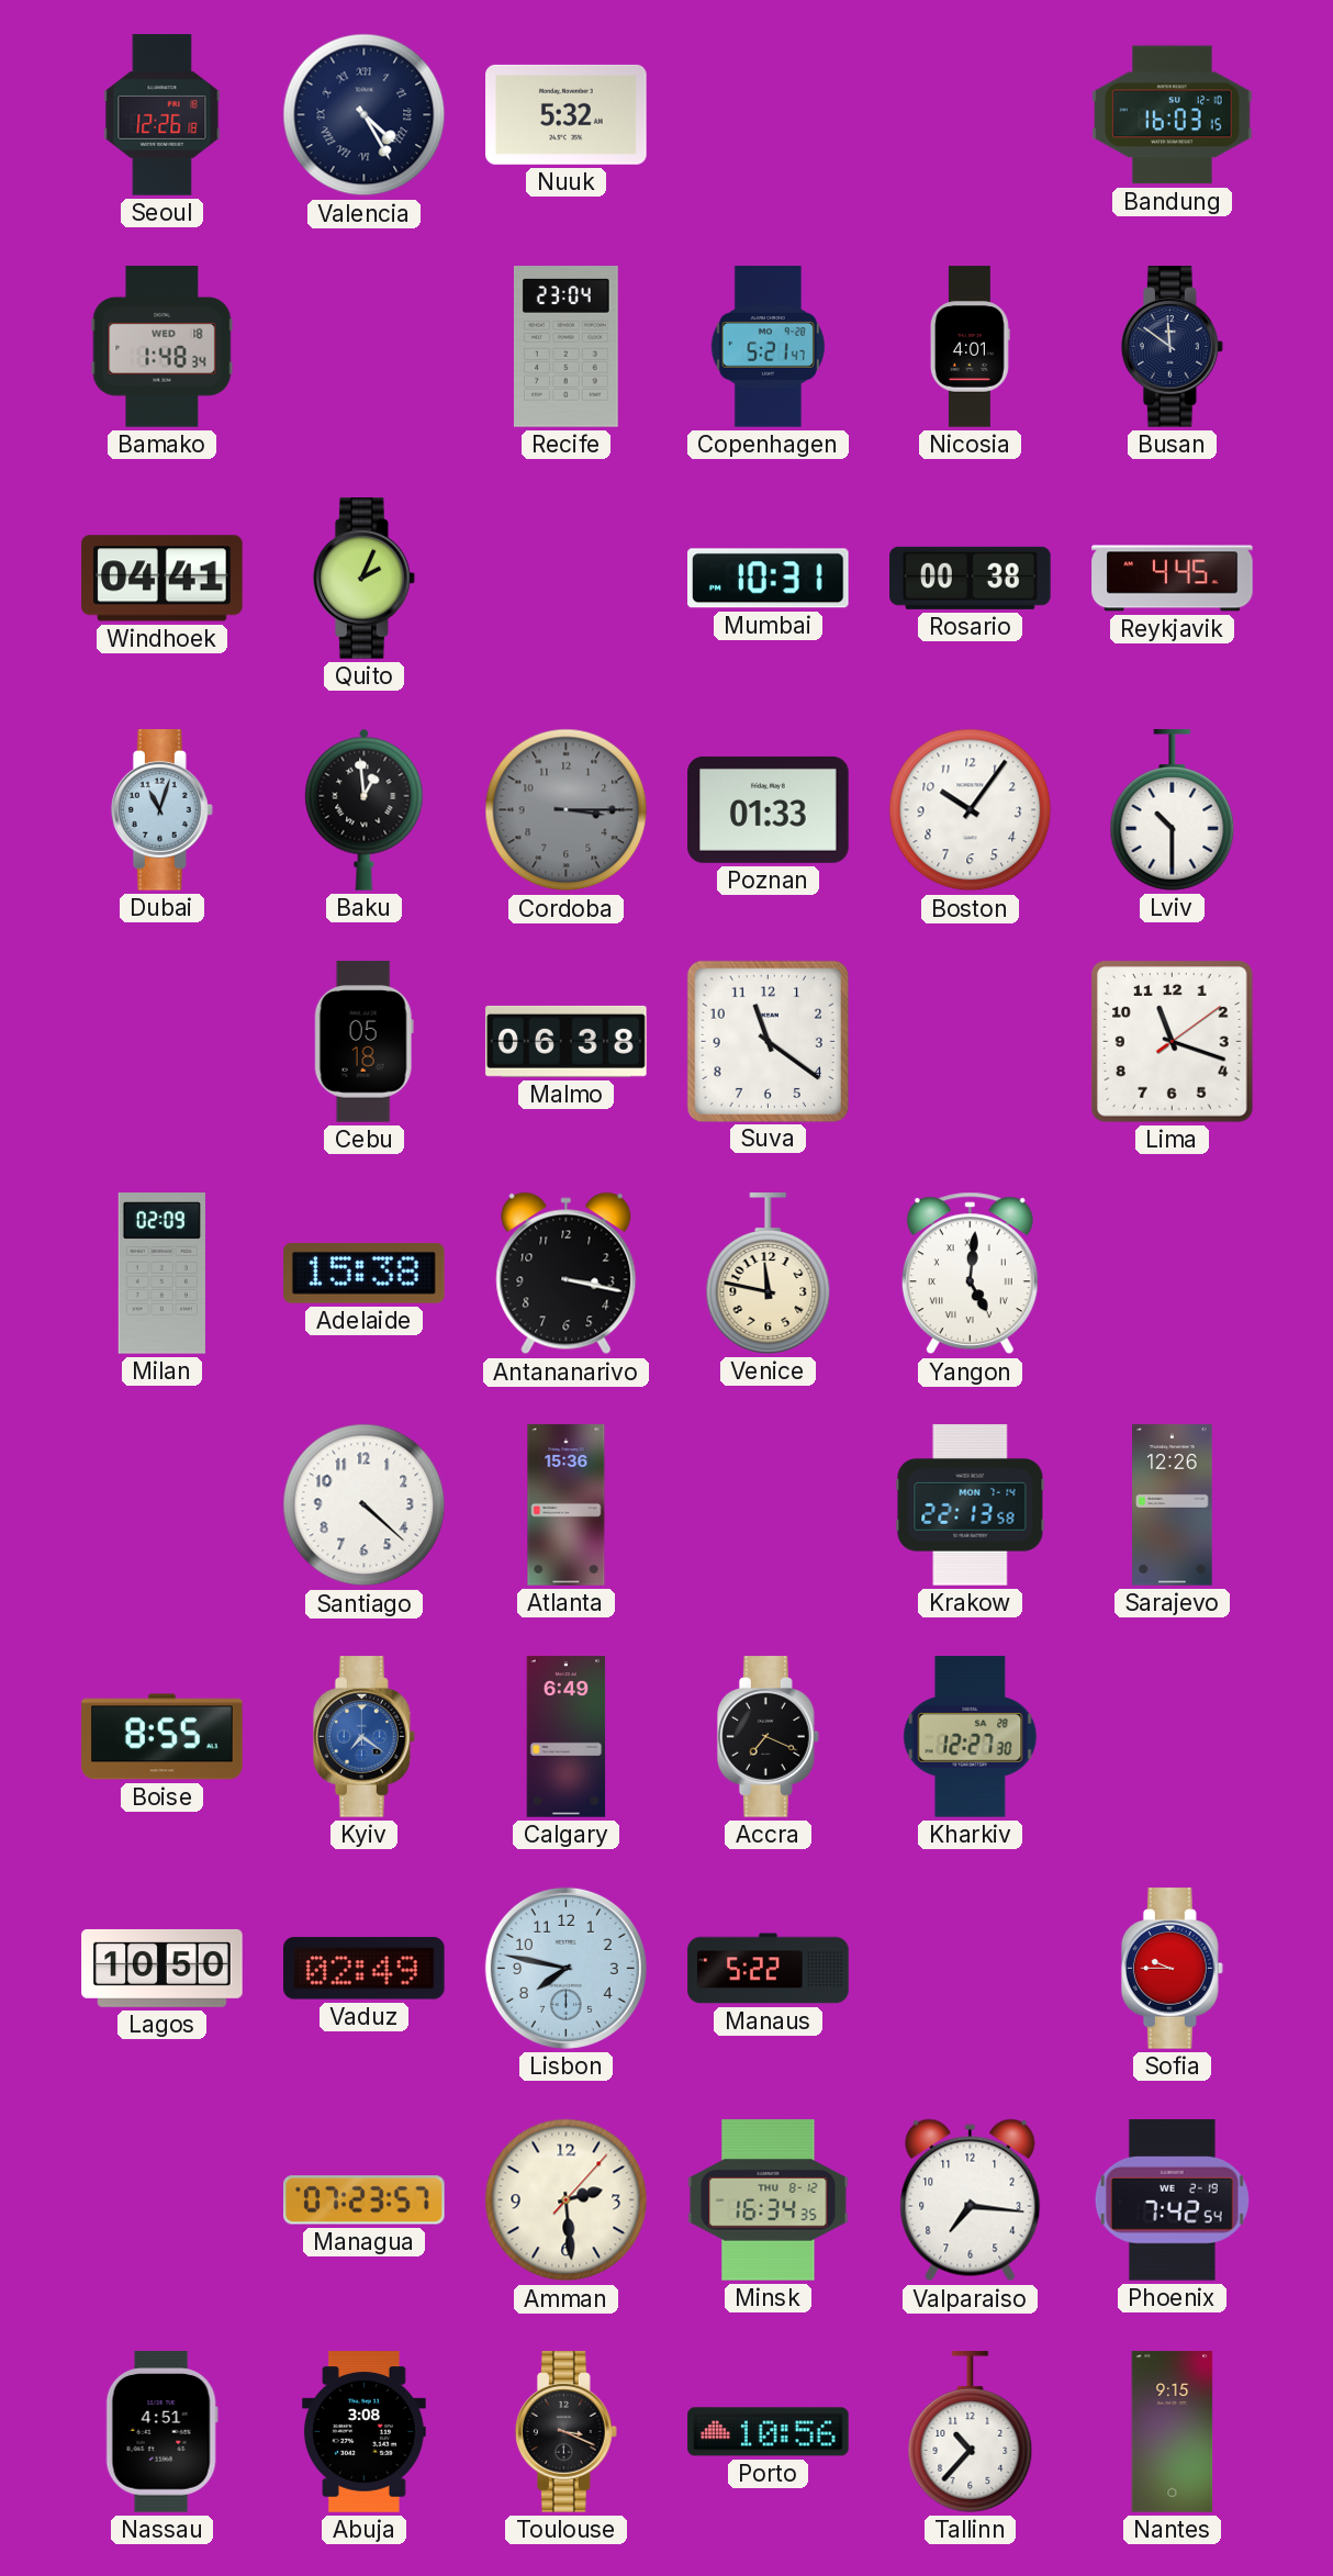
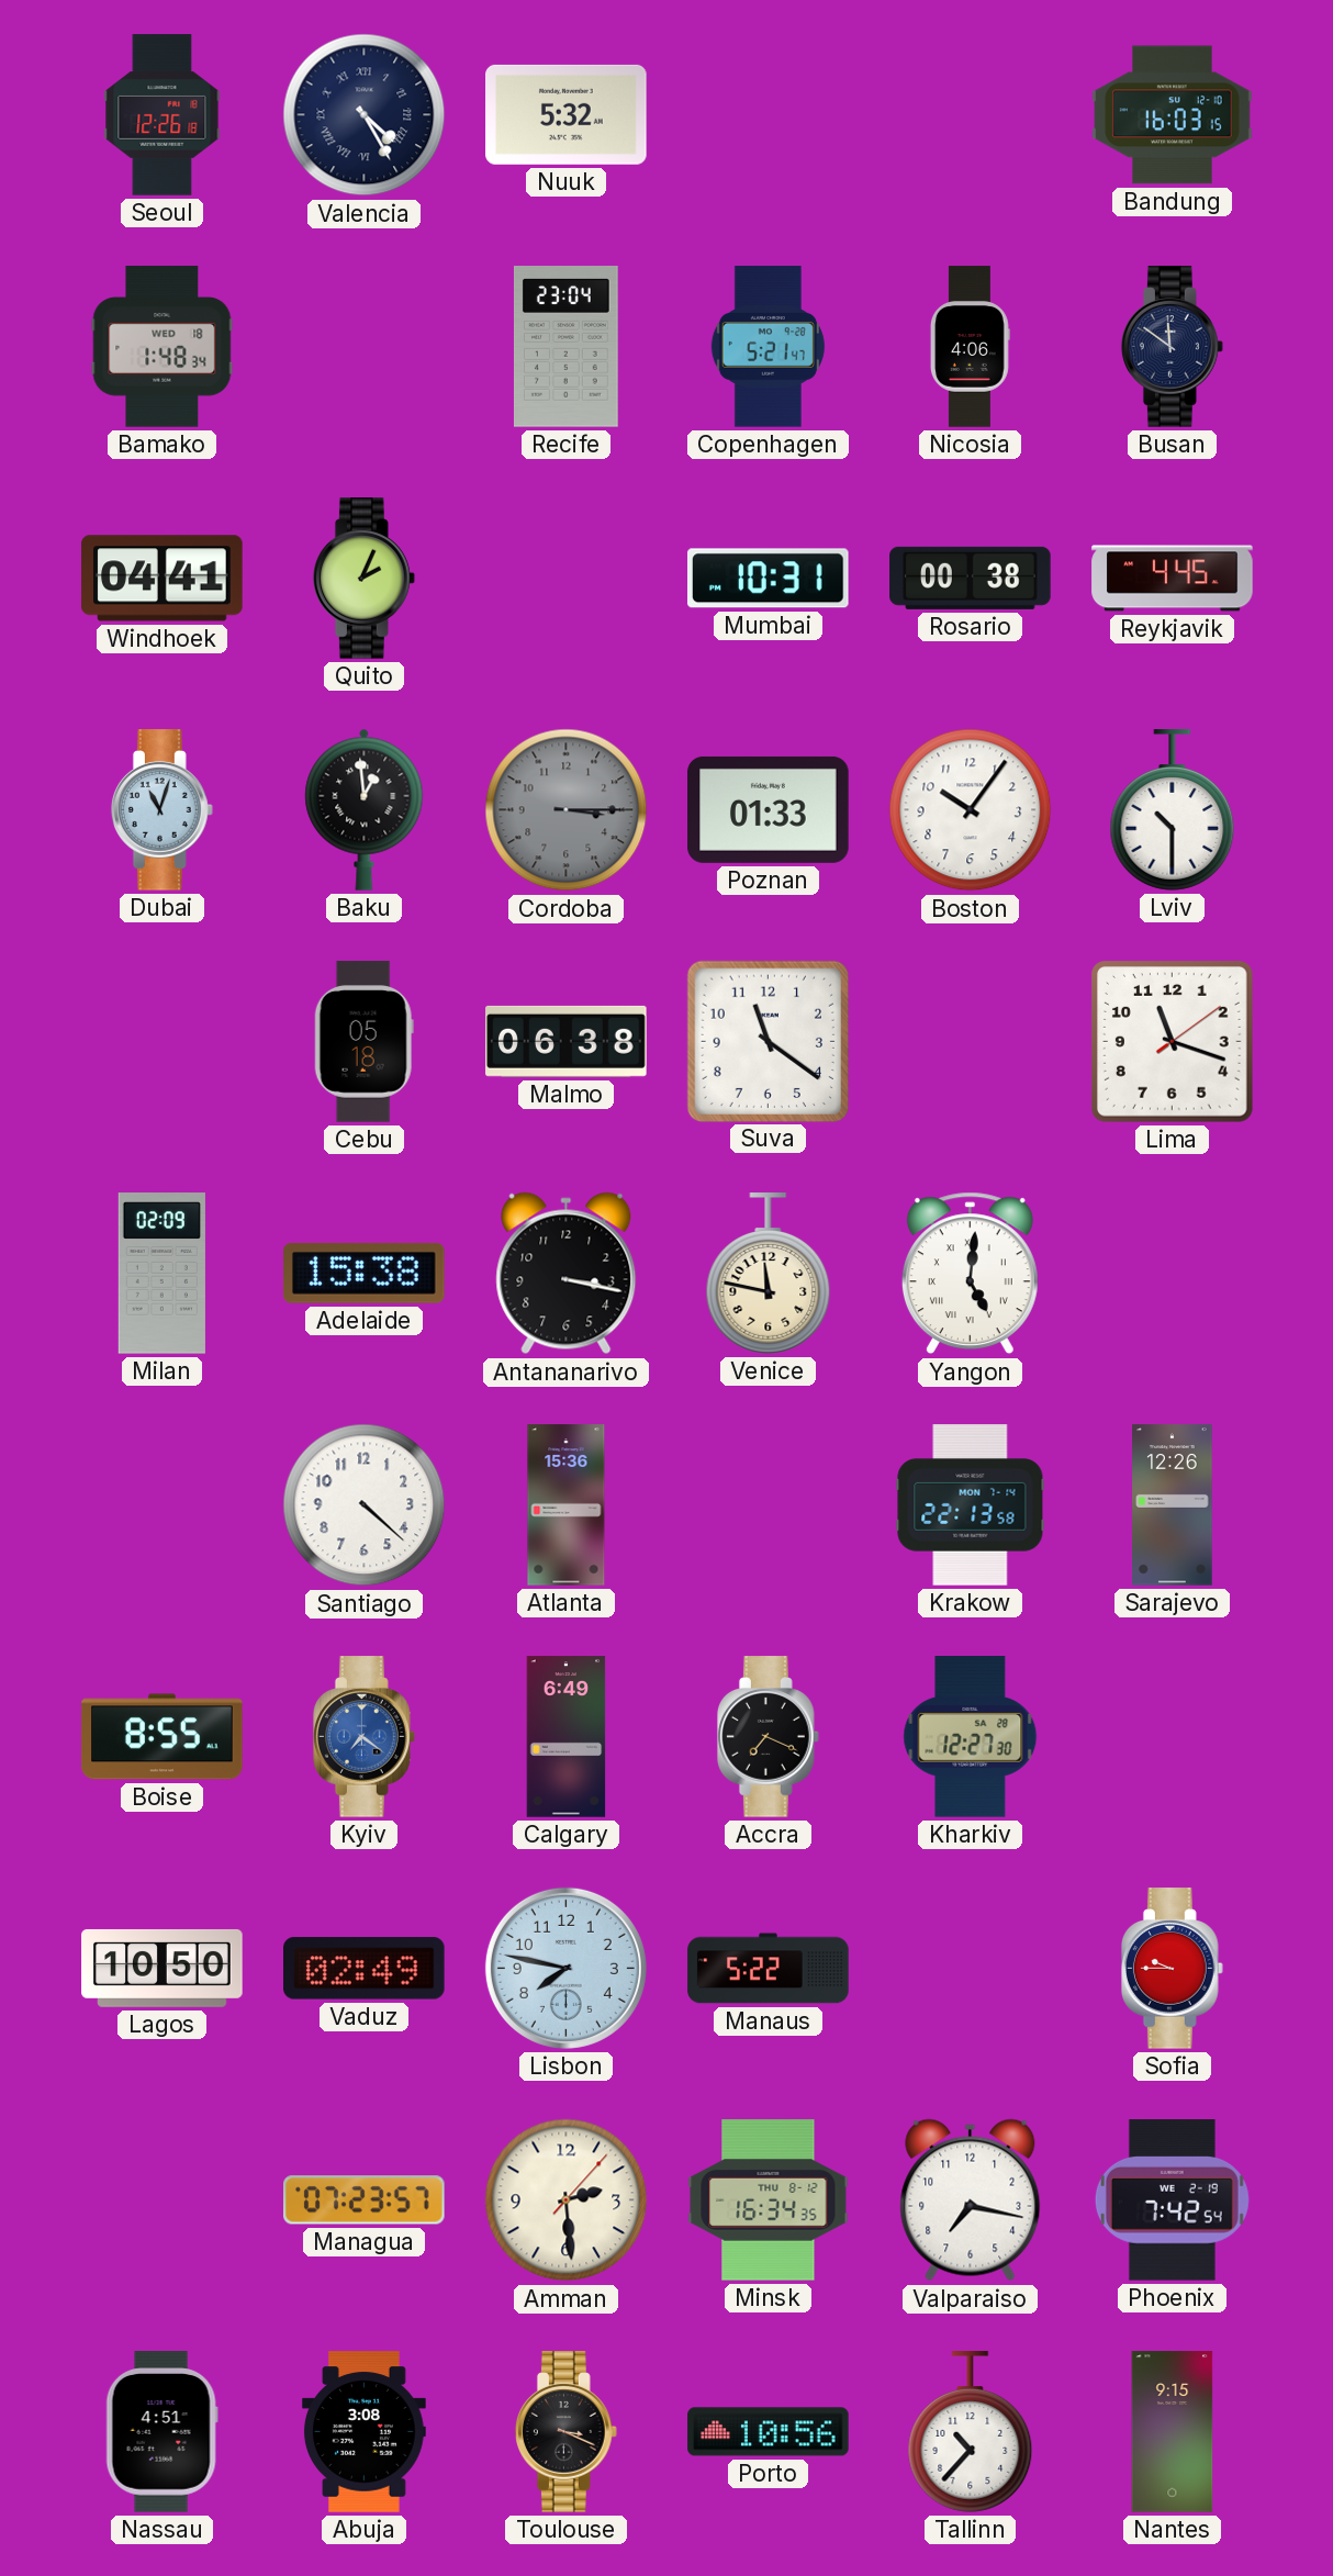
Nicosia: 4:01 -> 4:06
Valparaiso: 7:16 -> 7:17
